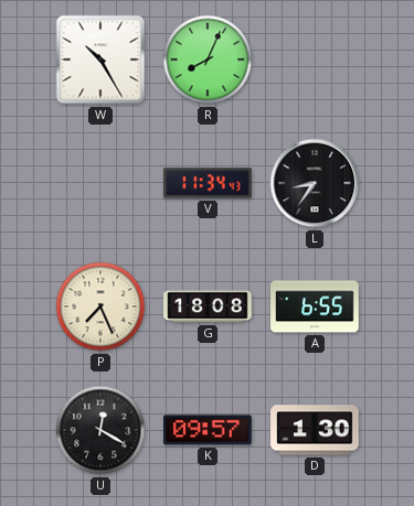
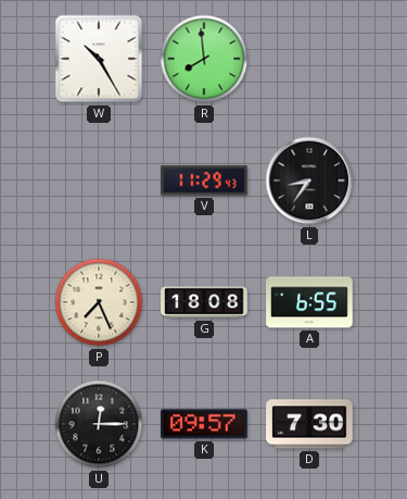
R: 8:04 -> 7:59
V: 11:34 -> 11:29
U: 12:20 -> 12:15
D: 1:30 -> 7:30
